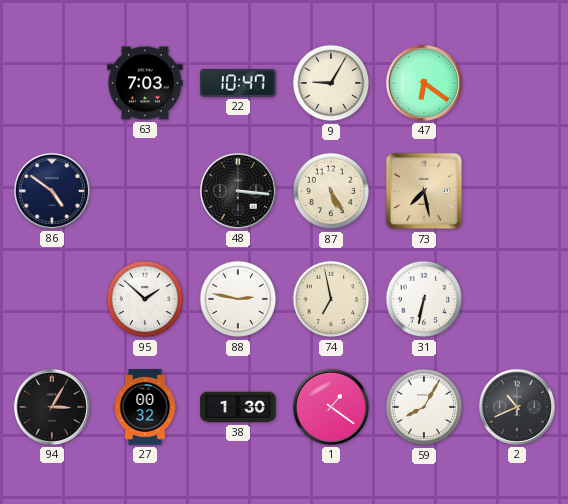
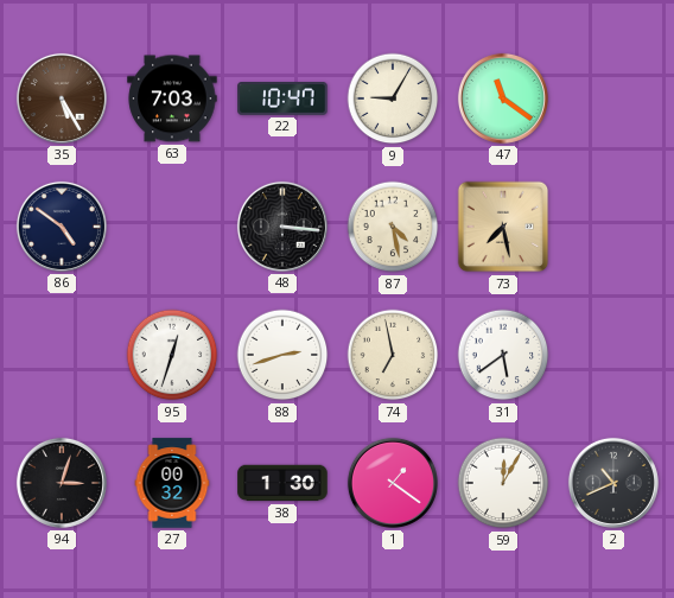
35: none -> 5:25
47: 6:21 -> 11:21
87: 5:25 -> 4:28
95: 1:52 -> 12:33
88: 2:47 -> 2:42
31: 6:32 -> 5:39
94: 3:05 -> 3:03
59: 8:05 -> 12:05
